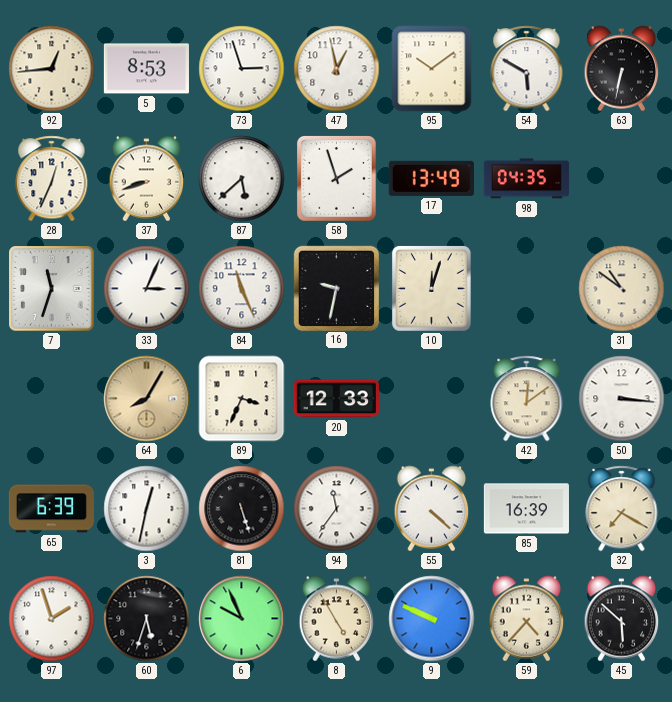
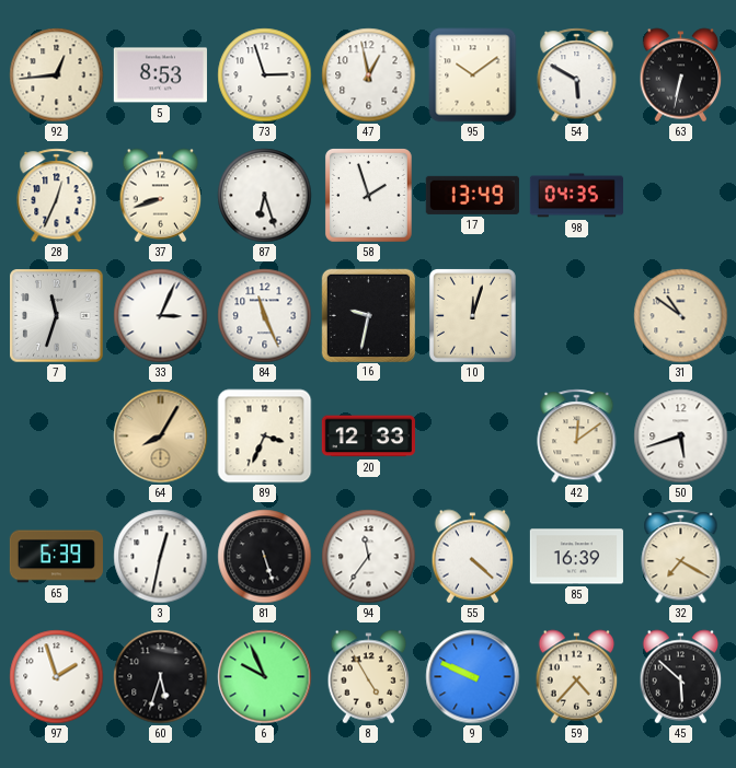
87: 5:38 -> 6:27
50: 3:16 -> 5:42
